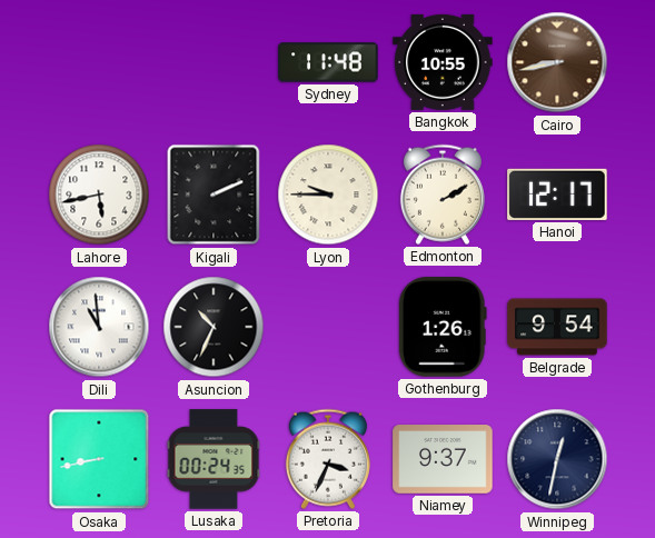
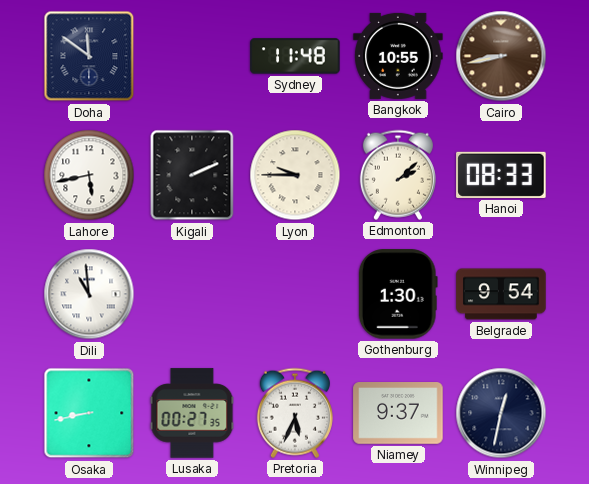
Doha: none -> 11:51
Edmonton: 2:10 -> 2:08
Hanoi: 12:17 -> 08:33
Asuncion: 10:34 -> none
Gothenburg: 1:26 -> 1:30
Lusaka: 00:24 -> 00:27
Pretoria: 3:34 -> 5:34
